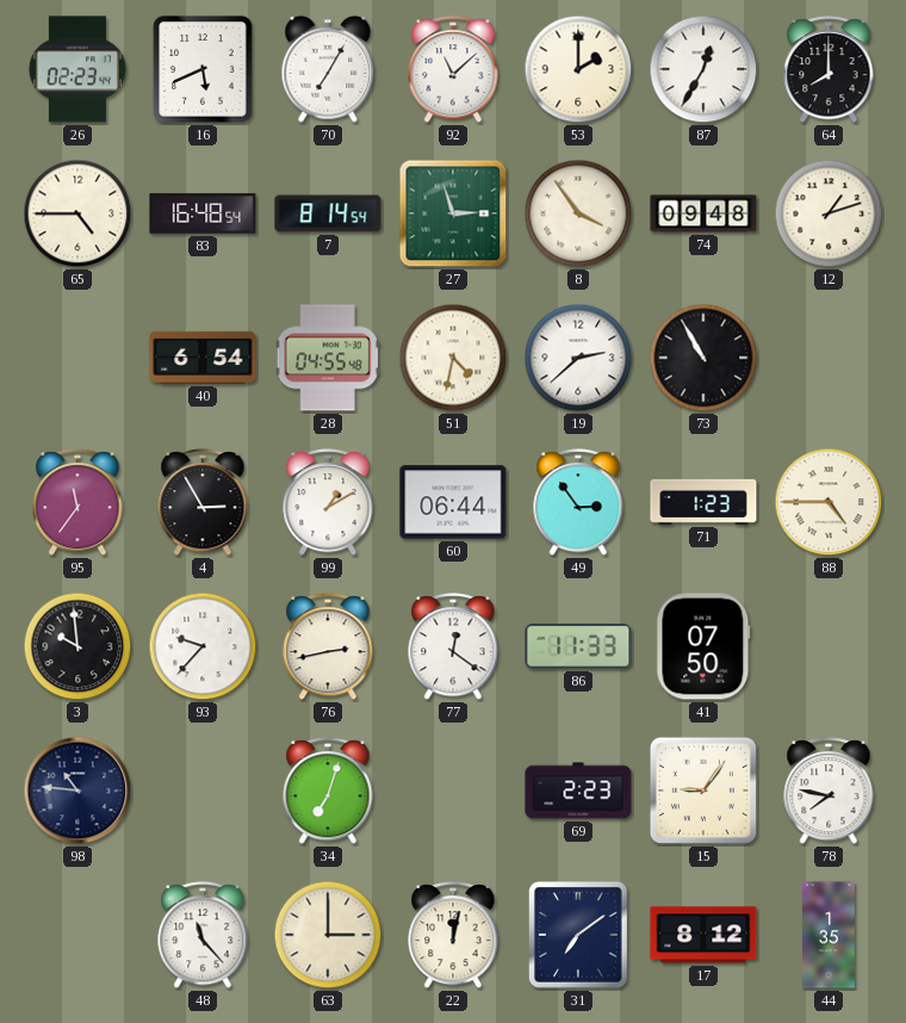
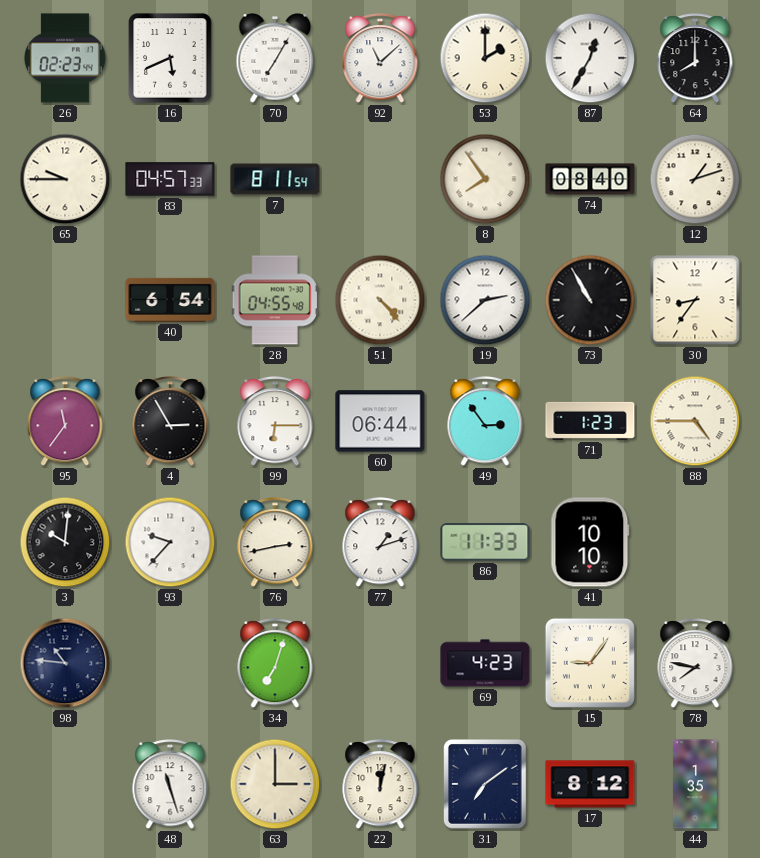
65: 4:45 -> 9:45
83: 16:48 -> 04:57
7: 8:14 -> 8:11
27: 2:57 -> none
8: 3:54 -> 7:54
74: 09:48 -> 08:40
51: 4:32 -> 4:23
30: none -> 8:36
99: 1:10 -> 6:15
3: 9:59 -> 10:01
77: 12:21 -> 1:12
41: 07:50 -> 10:10
69: 2:23 -> 4:23
48: 11:23 -> 11:27
